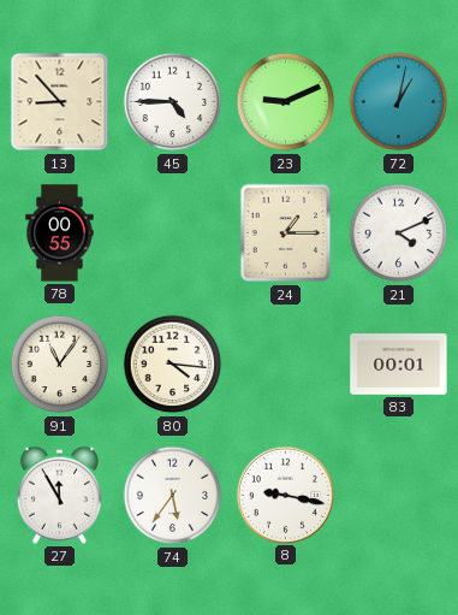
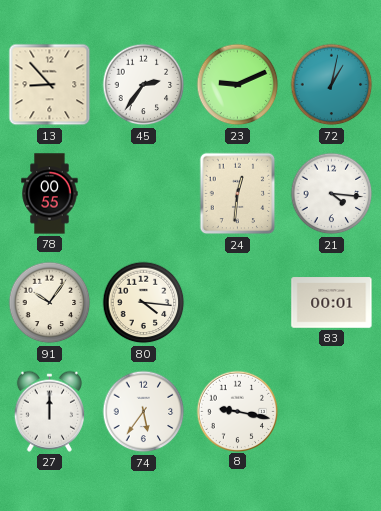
45: 4:45 -> 2:36
24: 1:15 -> 12:31
21: 4:11 -> 4:16
91: 11:06 -> 10:06
27: 11:55 -> 12:00
